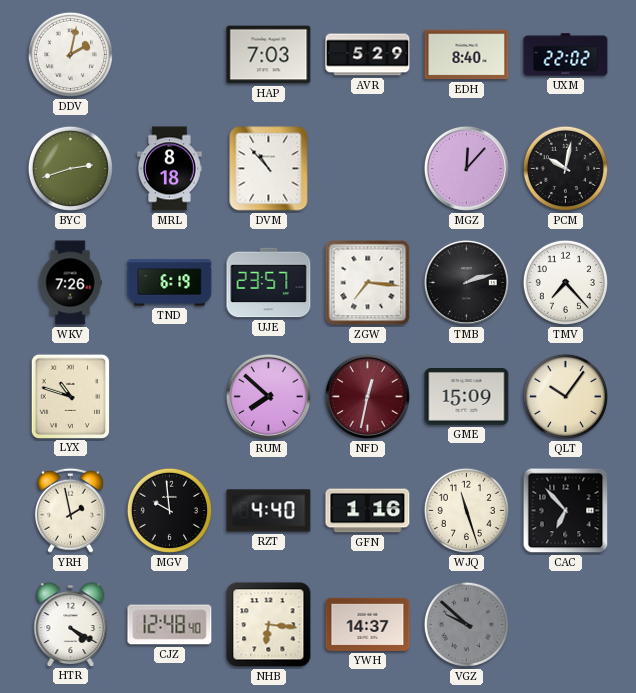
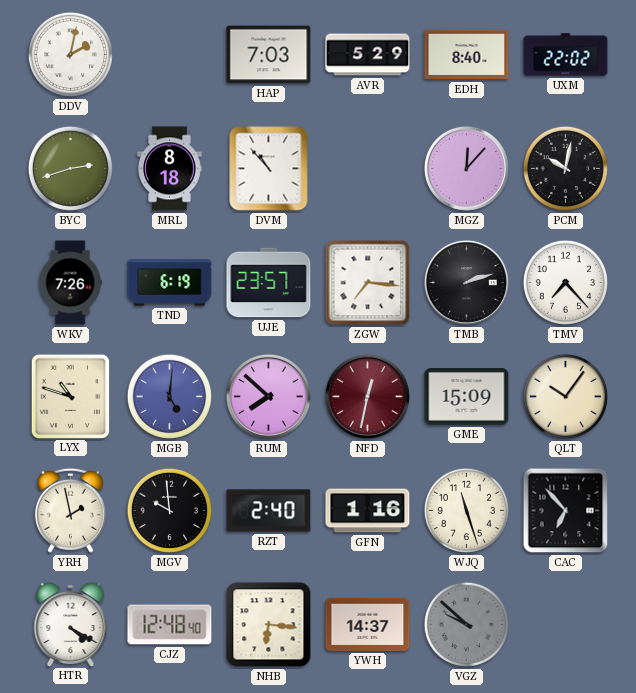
MGB: none -> 5:01
RZT: 4:40 -> 2:40
